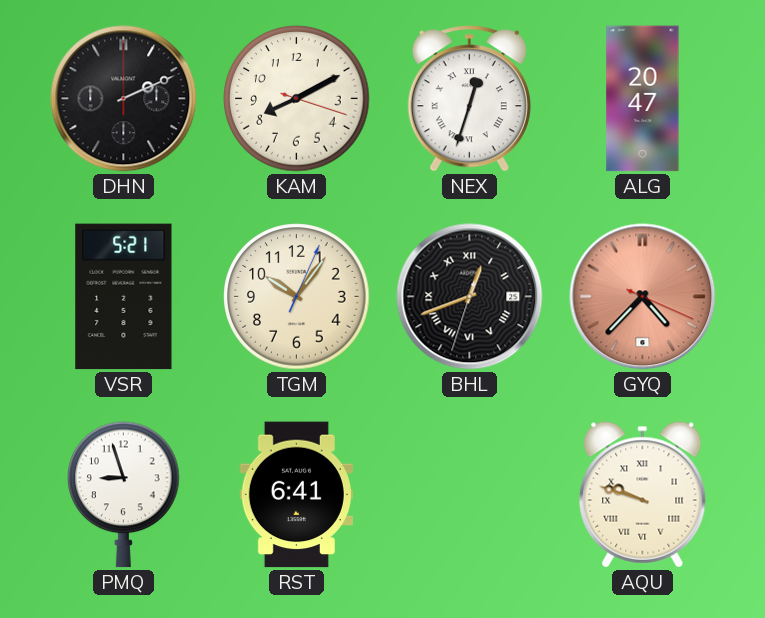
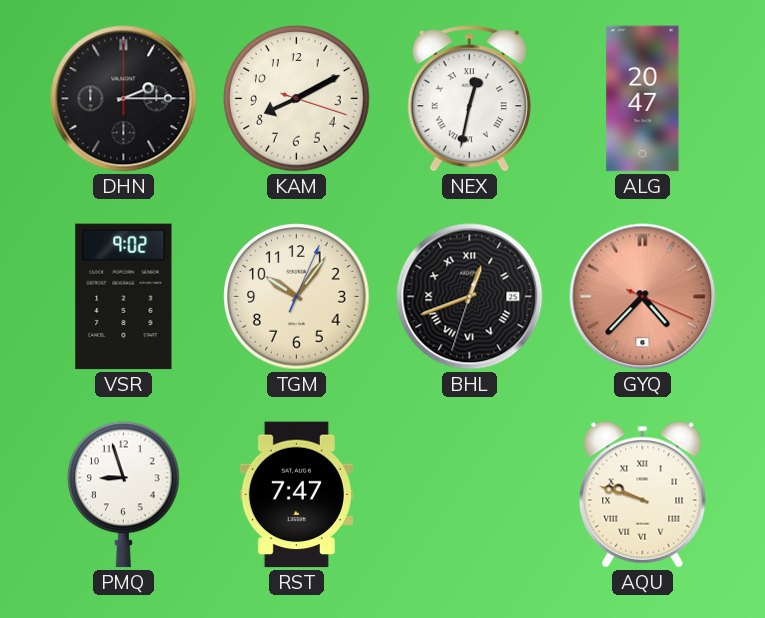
DHN: 2:11 -> 2:15
NEX: 12:33 -> 12:32
VSR: 5:21 -> 9:02
RST: 6:41 -> 7:47
